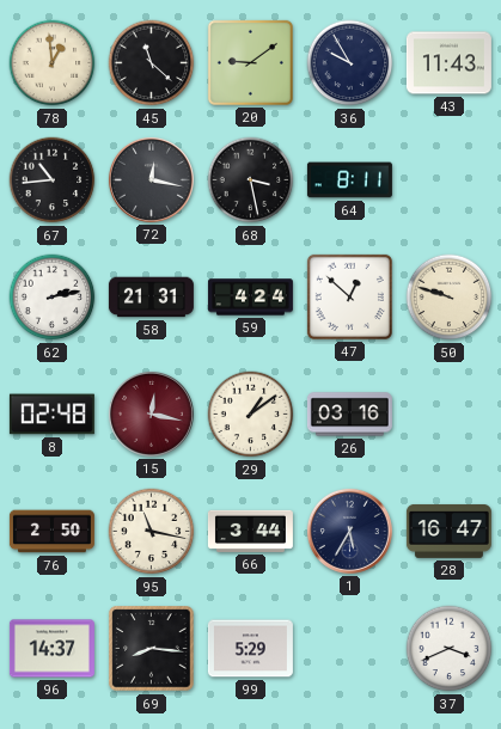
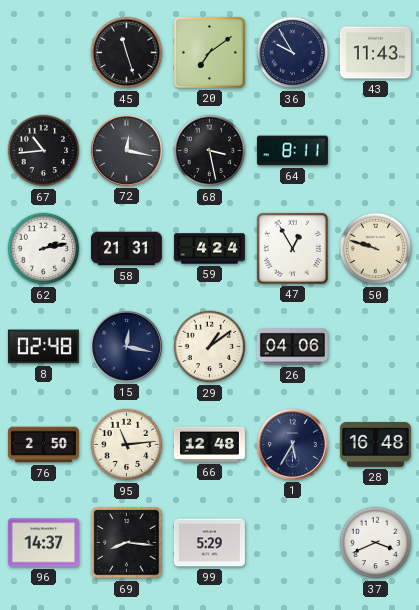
78: 12:59 -> none
45: 11:22 -> 11:27
20: 9:09 -> 7:09
47: 12:52 -> 12:55
15 dial: burgundy -> navy
26: 03:16 -> 04:06
95: 11:17 -> 11:14
66: 3:44 -> 12:48
28: 16:47 -> 16:48
